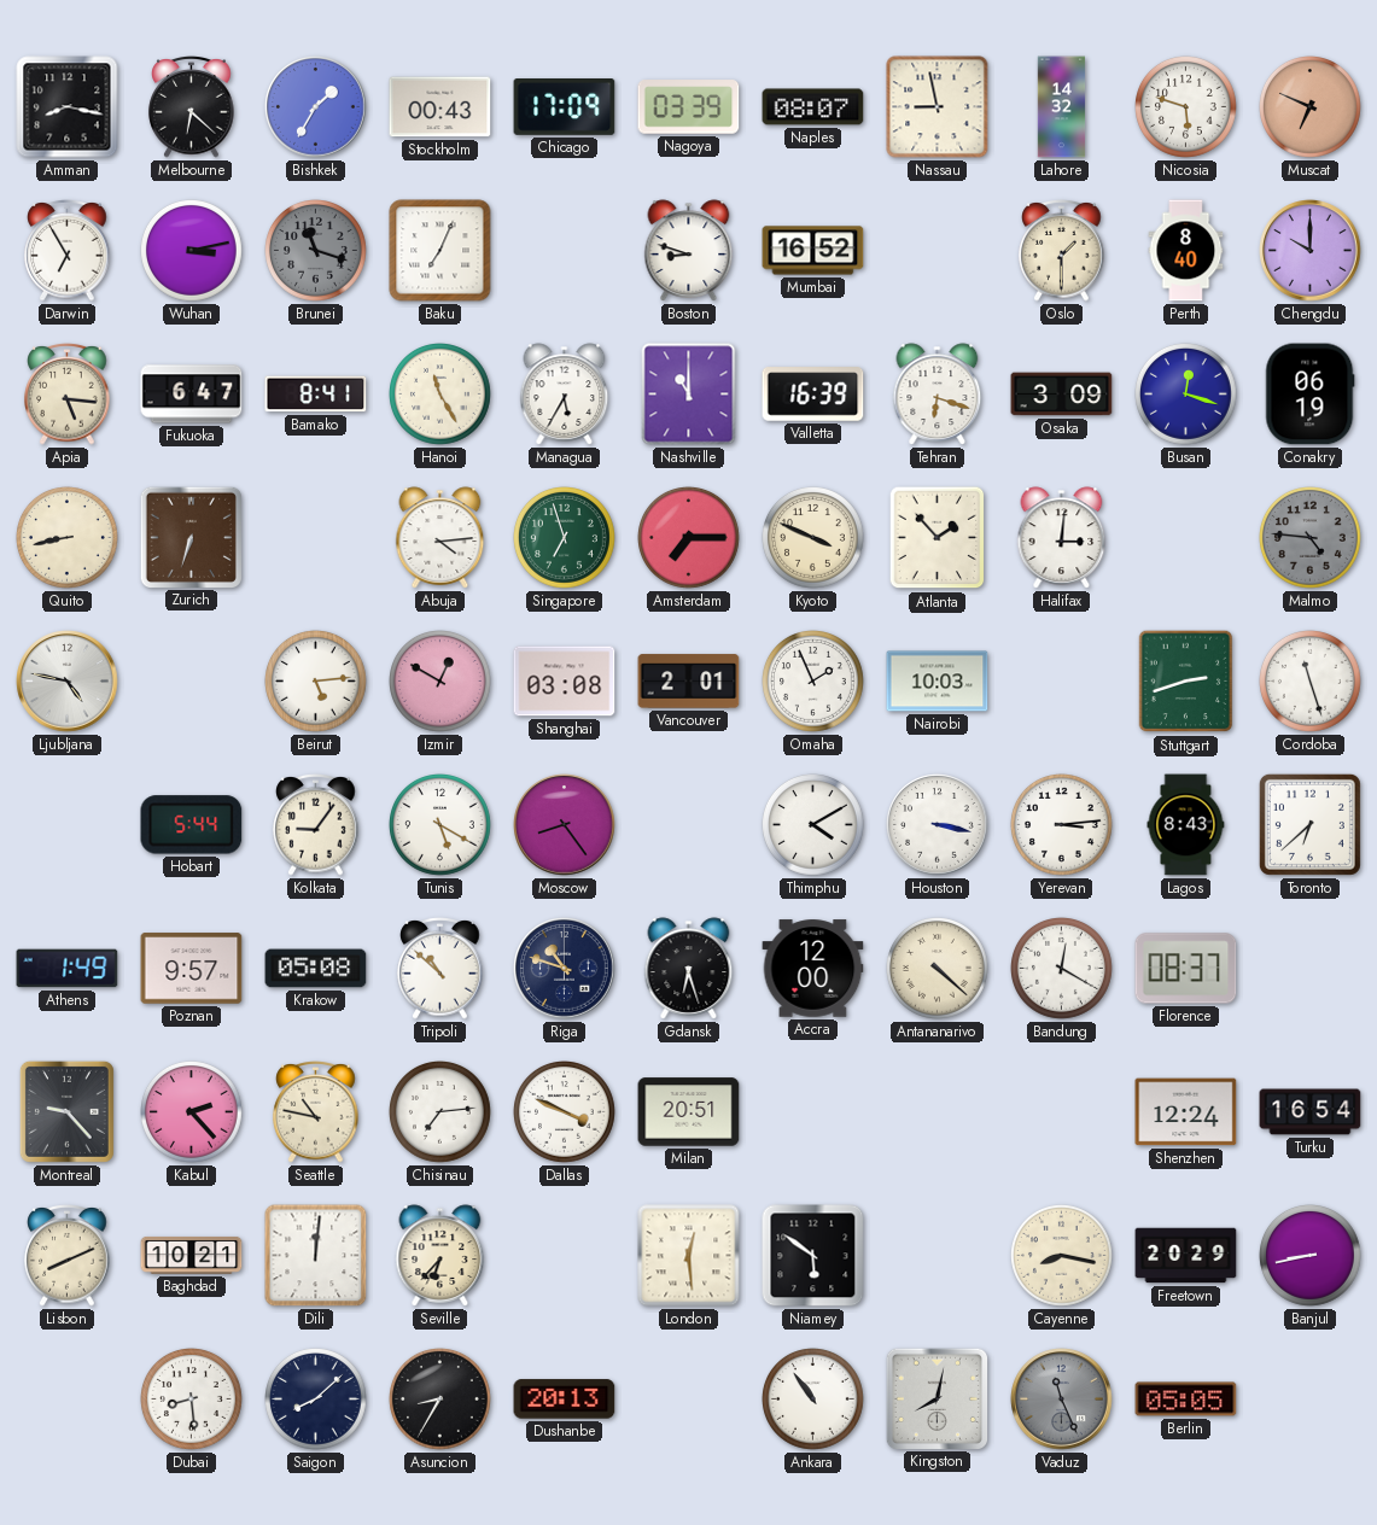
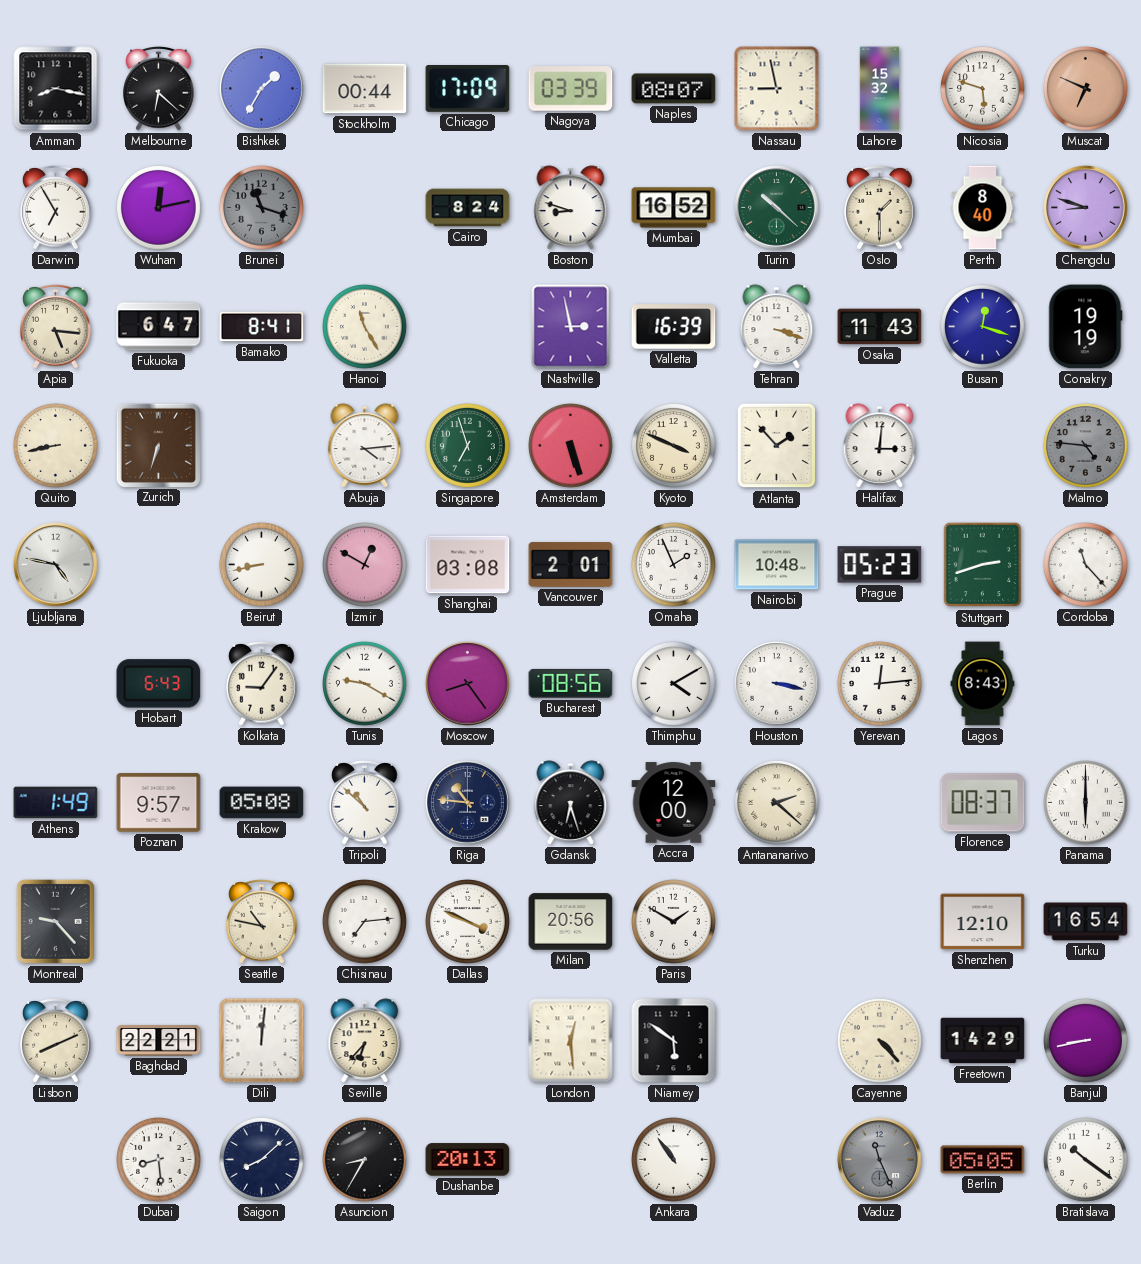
Stockholm: 00:43 -> 00:44
Lahore: 14:32 -> 15:32
Wuhan: 3:13 -> 12:13
Baku: 7:04 -> none
Cairo: none -> 8:24
Turin: none -> 10:22
Chengdu: 10:00 -> 8:48
Managua: 5:35 -> none
Nashville: 11:00 -> 2:58
Tehran: 6:18 -> 3:18
Osaka: 3:09 -> 11:43
Conakry: 06:19 -> 19:19
Amsterdam: 7:15 -> 5:27
Beirut: 5:14 -> 8:43
Nairobi: 10:03 -> 10:48
Prague: none -> 05:23
Cordoba: 11:27 -> 11:23
Hobart: 5:44 -> 6:43
Tunis: 5:20 -> 9:20
Bucharest: none -> 08:56
Yerevan: 3:14 -> 12:14
Toronto: 6:38 -> none
Riga: 10:48 -> 10:46
Antananarivo: 4:22 -> 2:22
Bandung: 12:20 -> none
Panama: none -> 6:00
Kabul: 2:23 -> none
Milan: 20:51 -> 20:56
Paris: none -> 1:50
Shenzhen: 12:24 -> 12:10
Baghdad: 10:21 -> 22:21
Cayenne: 8:17 -> 4:23
Freetown: 20:29 -> 14:29
Kingston: 8:02 -> none
Bratislava: none -> 10:21
